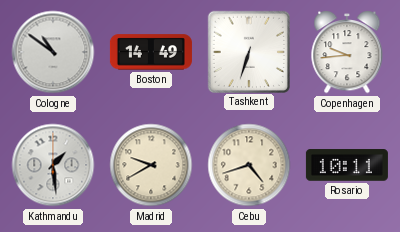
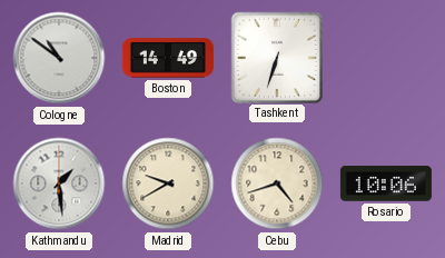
Copenhagen: 9:44 -> none
Rosario: 10:11 -> 10:06
